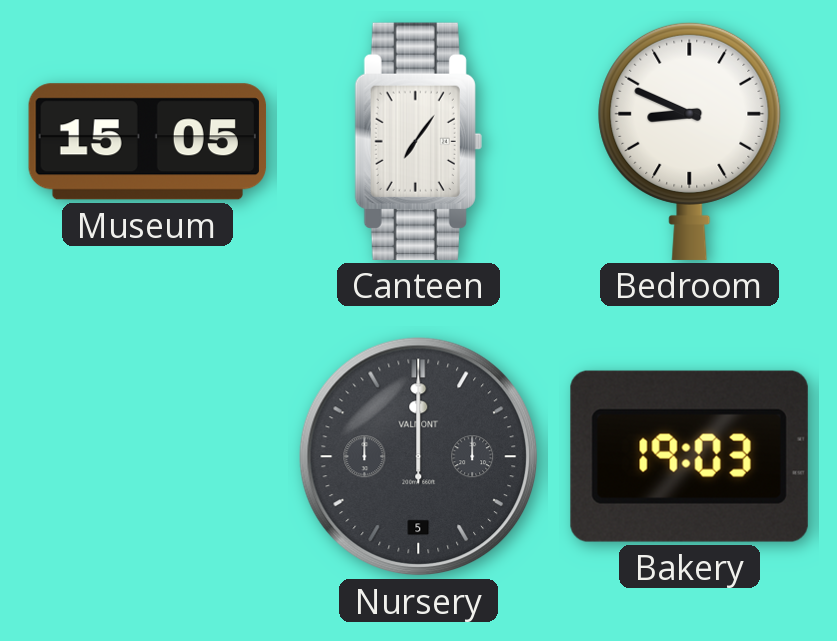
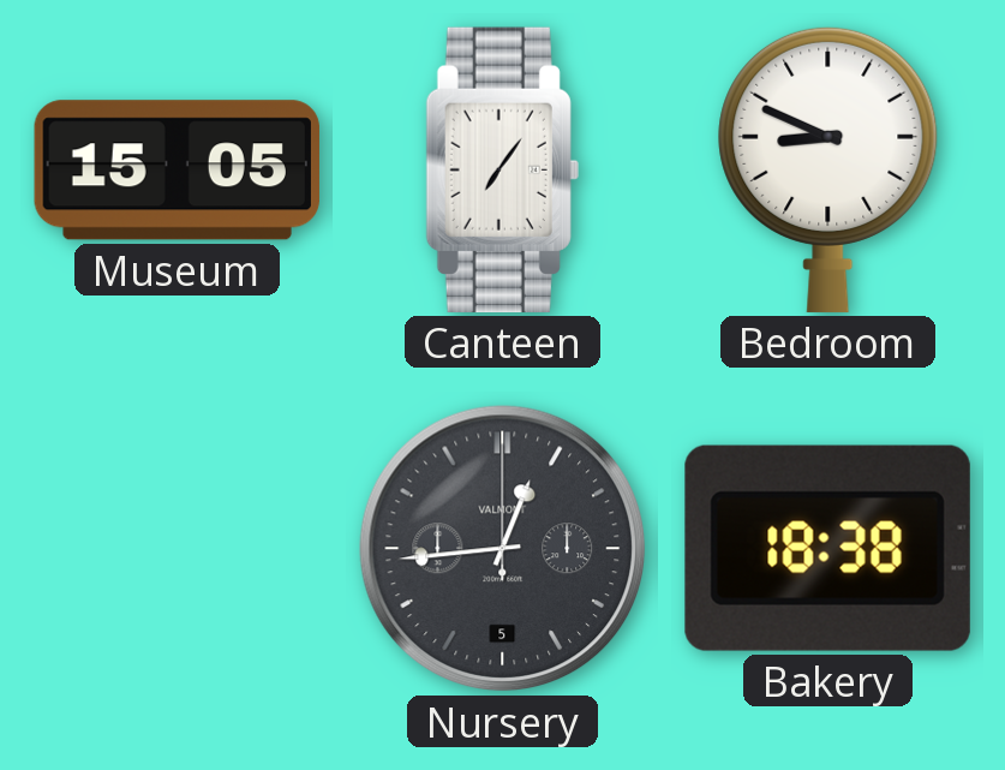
Nursery: 12:00 -> 12:44
Bakery: 19:03 -> 18:38
